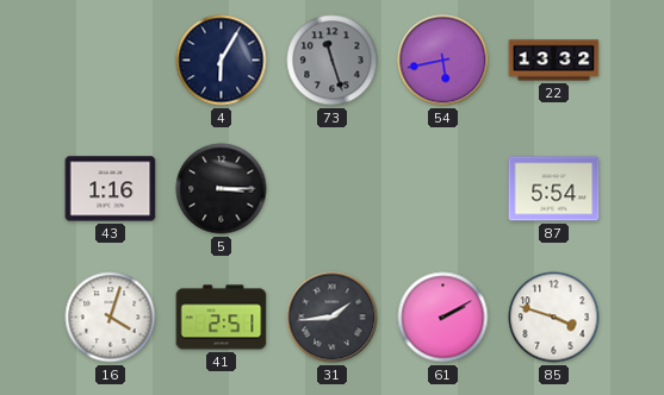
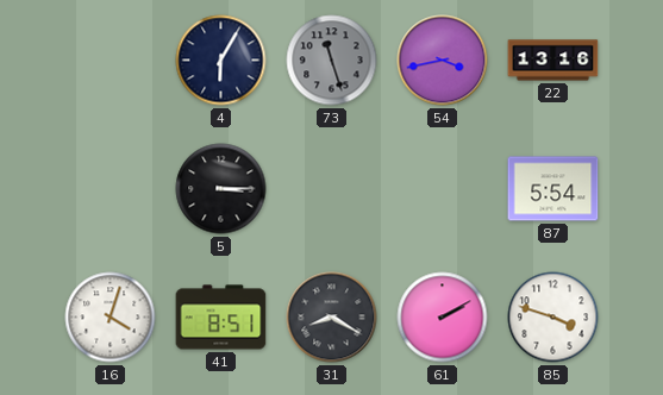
54: 5:43 -> 3:43
22: 13:32 -> 13:16
43: 1:16 -> none
41: 2:51 -> 8:51
31: 1:44 -> 8:20
